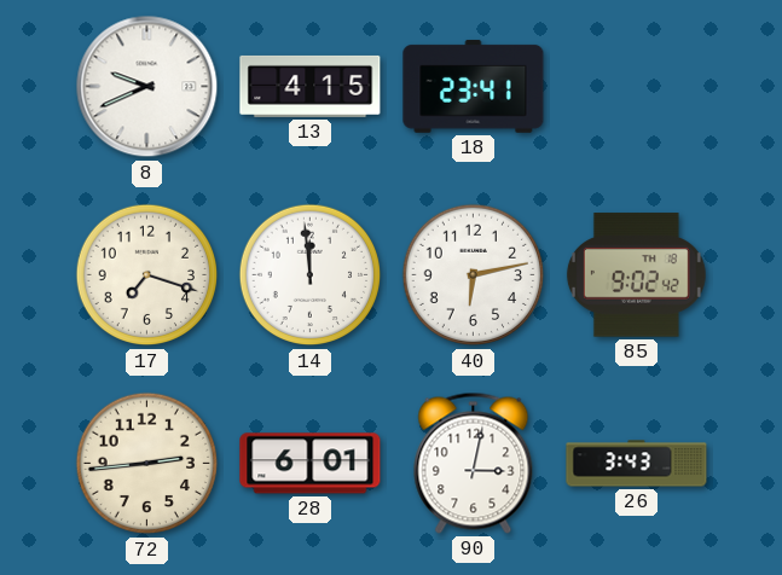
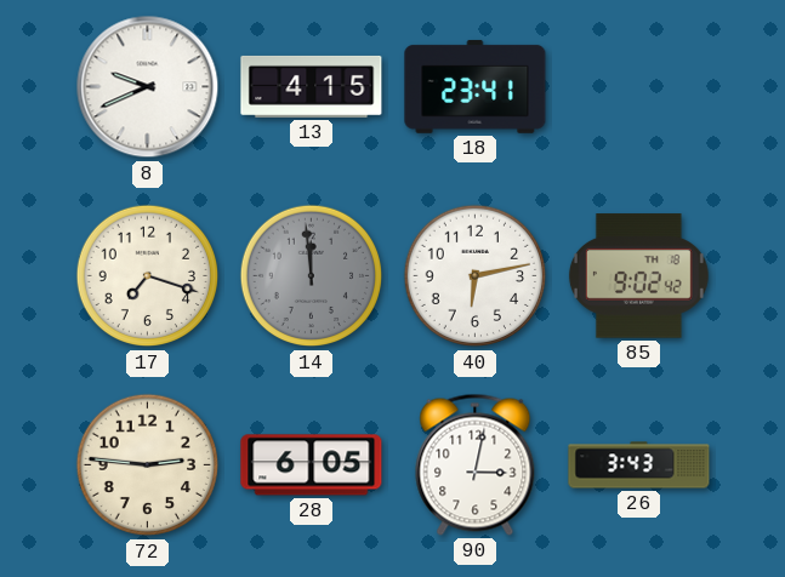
14 dial: white -> grey
72: 2:44 -> 2:46
28: 6:01 -> 6:05
